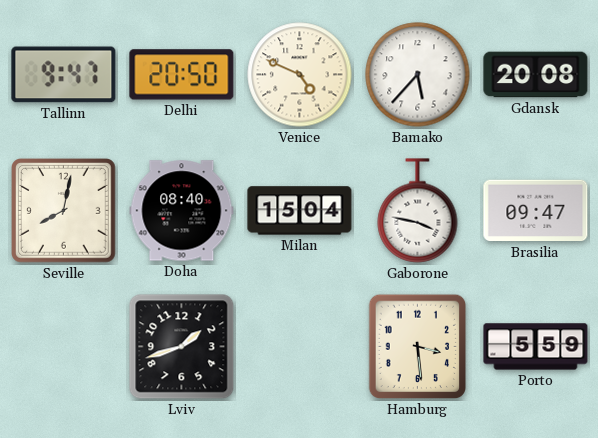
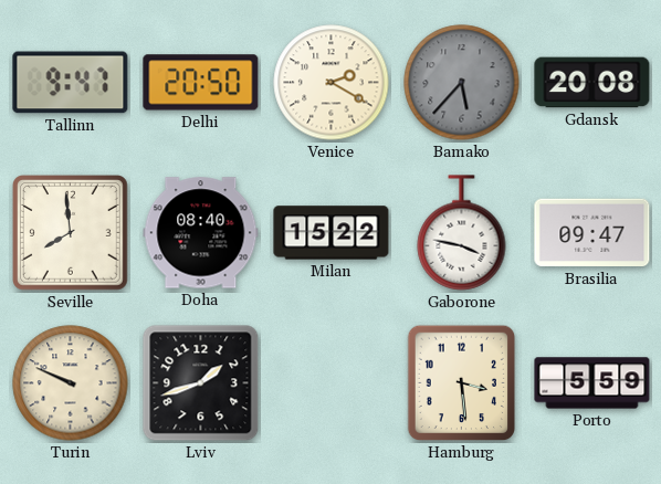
Venice: 4:49 -> 2:20
Bamako dial: white -> grey
Seville: 8:02 -> 7:59
Milan: 15:04 -> 15:22
Turin: none -> 9:49
